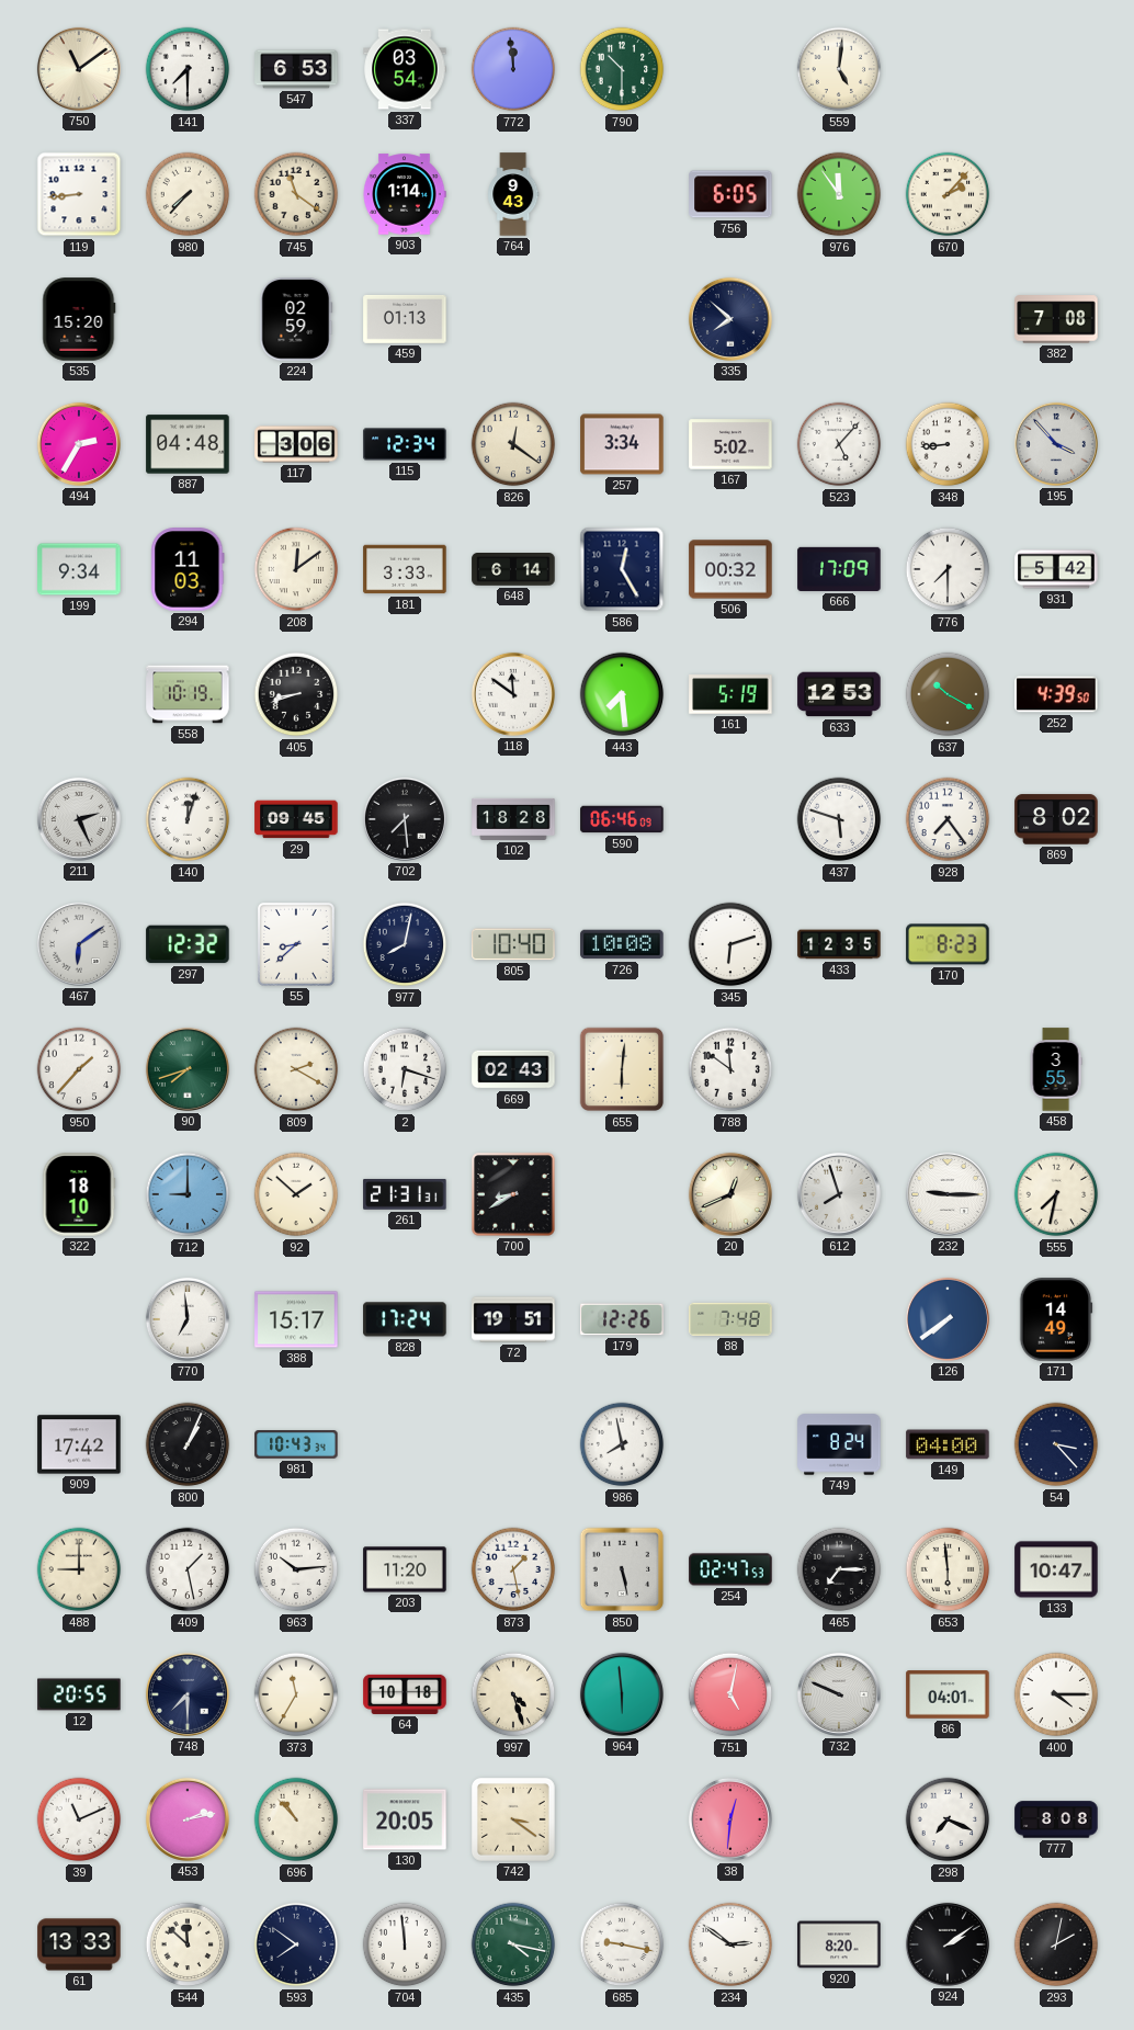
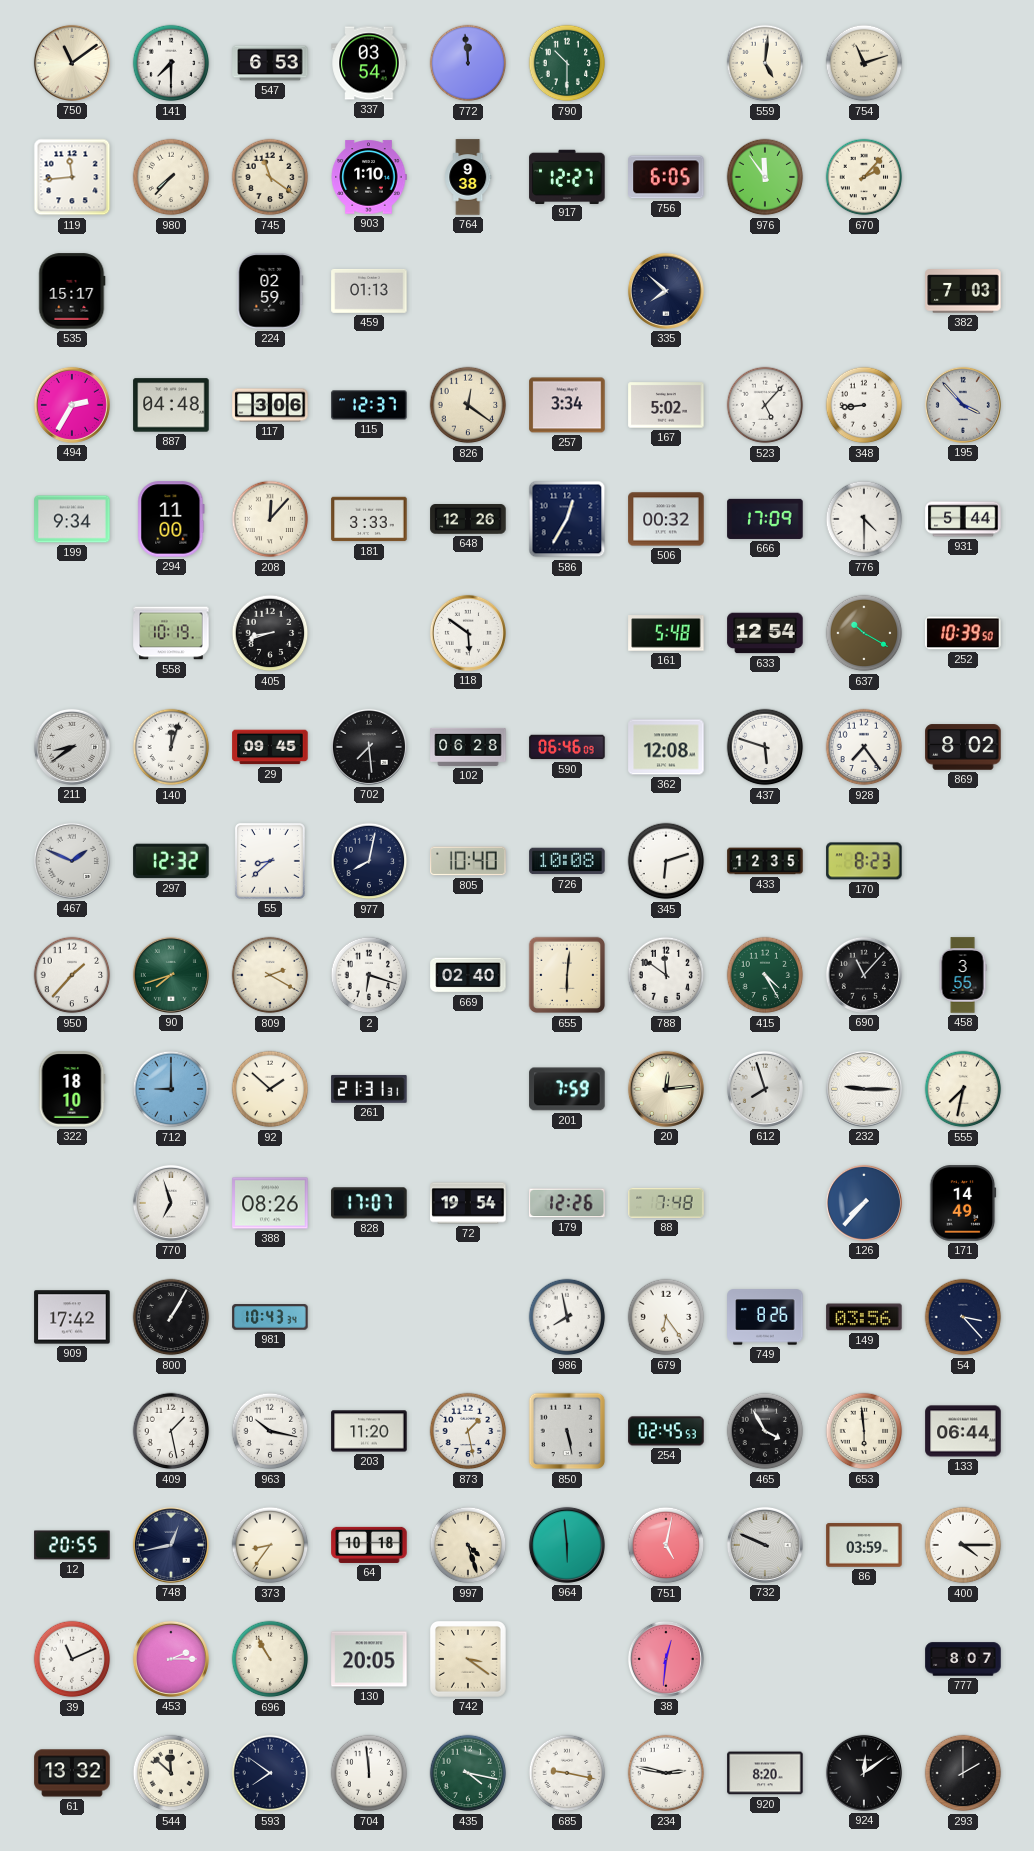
754: none -> 11:12
119: 8:44 -> 11:44
903: 1:14 -> 1:10
764: 9:43 -> 9:38
917: none -> 12:27
535: 15:20 -> 15:17
382: 7:08 -> 7:03
115: 12:34 -> 12:37
294: 11:03 -> 11:00
208: 12:09 -> 12:07
648: 6:14 -> 12:26
586: 12:25 -> 12:35
776: 7:30 -> 4:30
931: 5:42 -> 5:44
118: 11:51 -> 5:51
443: 7:29 -> none
161: 5:19 -> 5:48
633: 12:53 -> 12:54
252: 4:39 -> 10:39
211: 2:26 -> 8:39
102: 18:28 -> 06:28
362: none -> 12:08
467: 6:09 -> 1:49
669: 02:43 -> 02:40
415: none -> 4:25
690: none -> 11:07
700: 8:40 -> none
201: none -> 7:59
20: 12:41 -> 12:14
770: 6:59 -> 6:57
388: 15:17 -> 08:26
828: 17:24 -> 17:07
72: 19:51 -> 19:54
126: 7:39 -> 7:37
800: 1:04 -> 1:05
679: none -> 6:24
749: 8:24 -> 8:26
149: 04:00 -> 03:56
488: 9:00 -> none
963: 10:14 -> 10:17
254: 02:47 -> 02:45
465: 7:15 -> 3:55
133: 10:47 -> 06:44
748: 7:30 -> 12:43
373: 11:35 -> 8:36
86: 04:01 -> 03:59
453: 2:13 -> 2:15
696: 10:53 -> 10:55
298: 7:19 -> none
777: 8:08 -> 8:07
61: 13:33 -> 13:32
234: 2:51 -> 2:47
924: 2:09 -> 12:09
293: 2:02 -> 2:00
